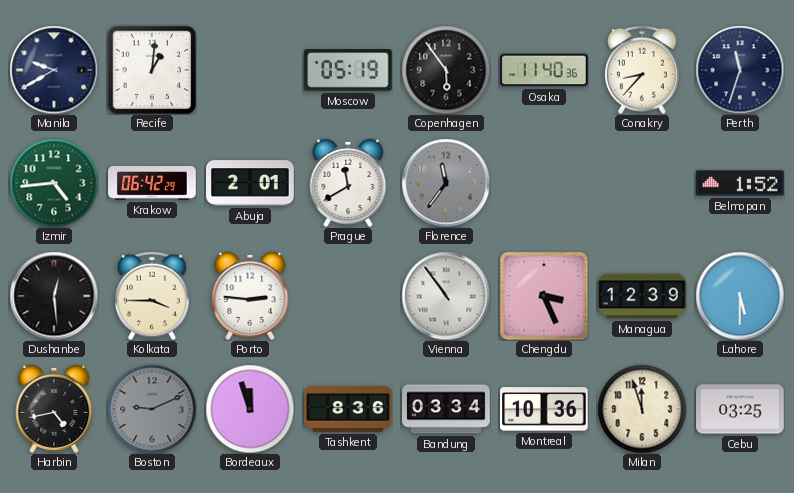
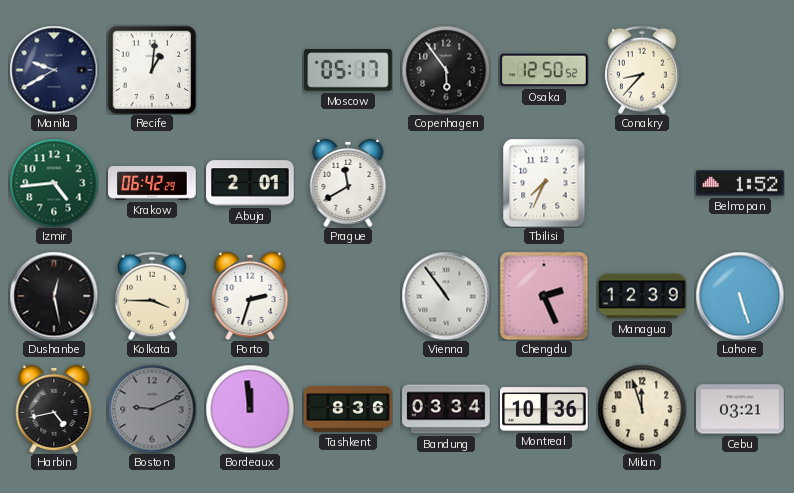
Moscow: 05:19 -> 05:17
Osaka: 11:40 -> 12:50
Perth: 11:33 -> none
Florence: 11:36 -> none
Tbilisi: none -> 7:34
Dushanbe: 12:29 -> 12:28
Porto: 2:46 -> 2:33
Chengdu: 3:26 -> 2:26
Lahore: 5:30 -> 5:27
Bordeaux: 11:57 -> 11:59
Cebu: 03:25 -> 03:21
